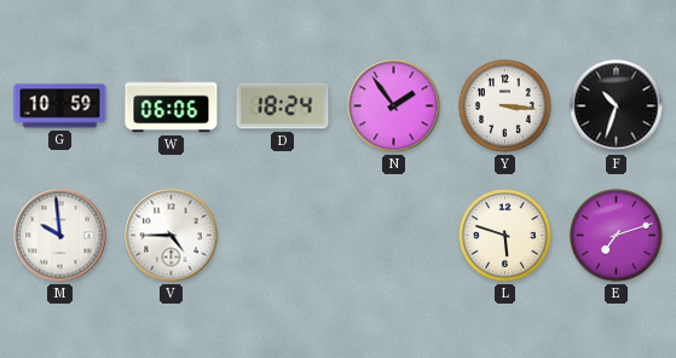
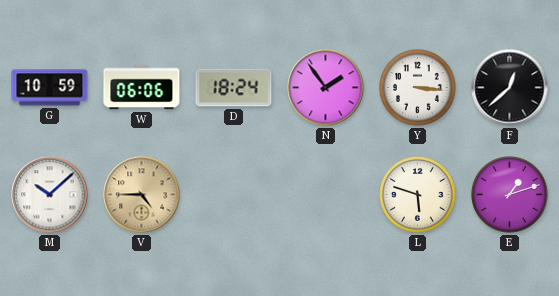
F: 10:33 -> 12:38
M: 9:59 -> 10:08
V dial: white -> champagne
E: 7:12 -> 1:12
